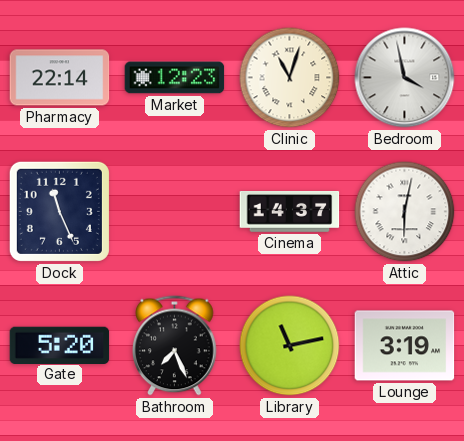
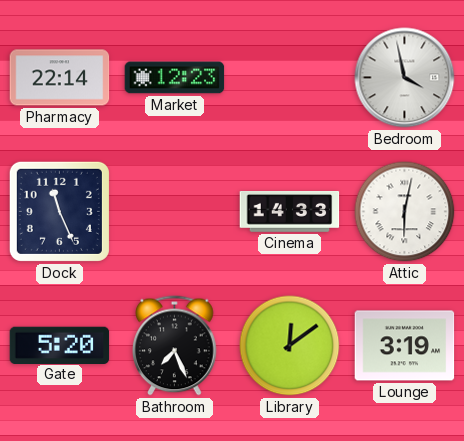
Clinic: 11:03 -> none
Cinema: 14:37 -> 14:33
Library: 11:13 -> 12:09
